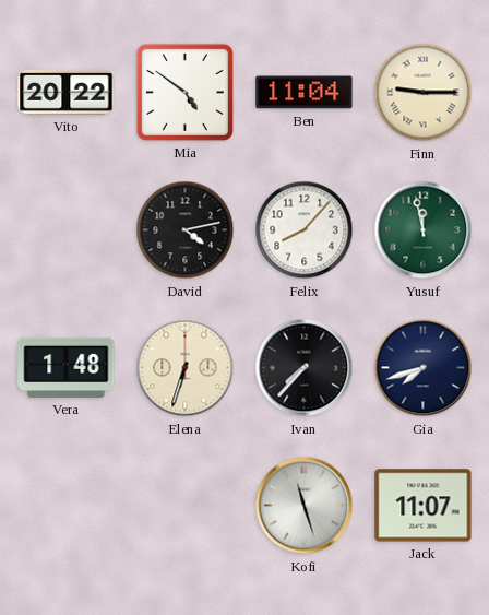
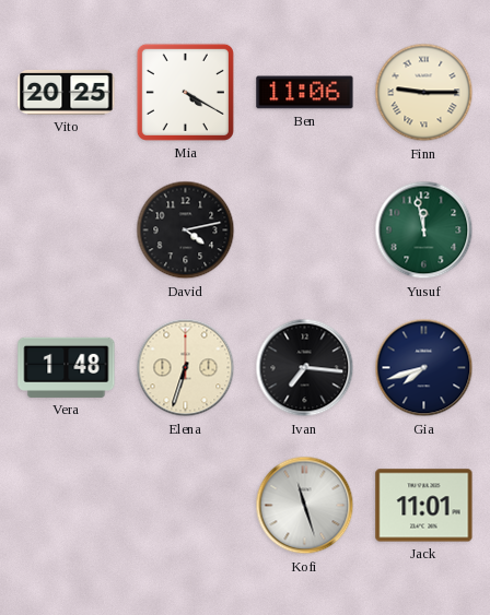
Vito: 20:22 -> 20:25
Mia: 4:51 -> 4:20
Ben: 11:04 -> 11:06
Felix: 8:07 -> none
Ivan: 7:37 -> 7:16
Jack: 11:07 -> 11:01
